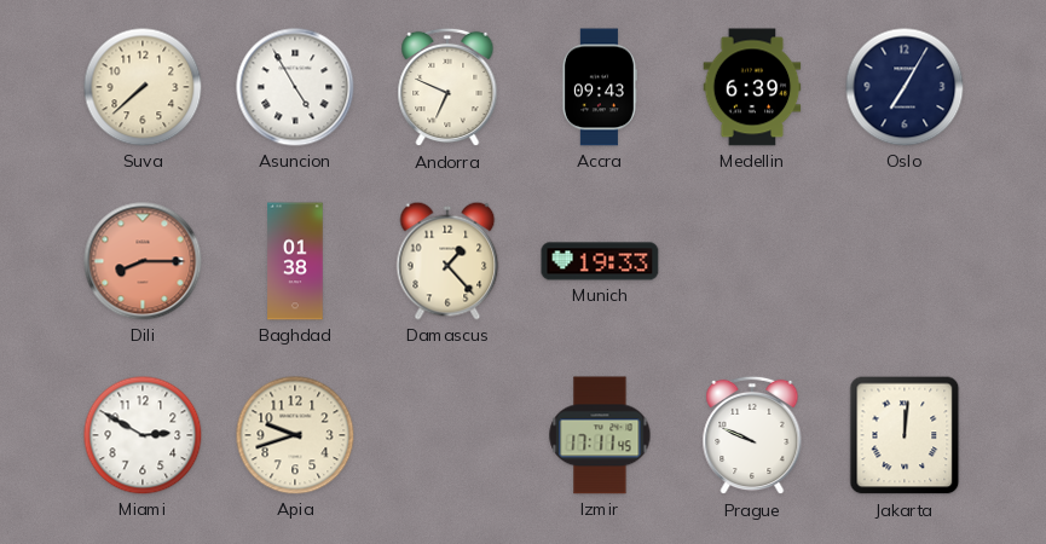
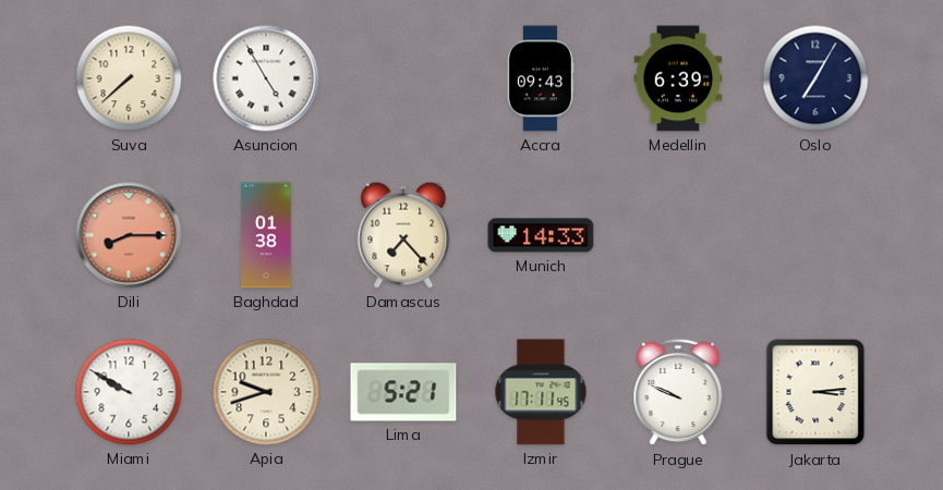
Andorra: 6:49 -> none
Damascus: 1:23 -> 7:23
Munich: 19:33 -> 14:33
Miami: 2:50 -> 9:50
Lima: none -> 5:21
Jakarta: 12:01 -> 3:14
